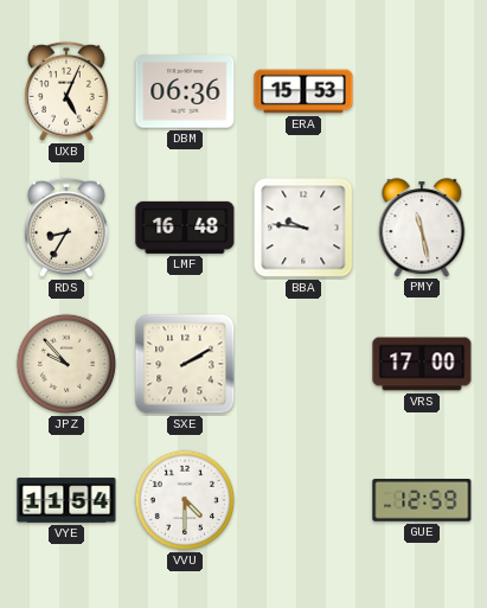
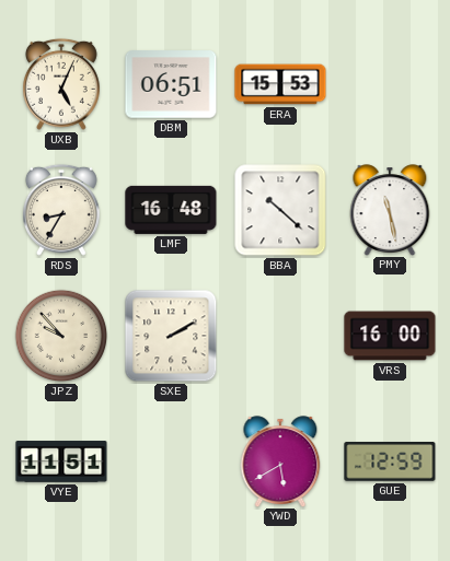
DBM: 06:36 -> 06:51
BBA: 9:46 -> 10:22
VRS: 17:00 -> 16:00
VYE: 11:54 -> 11:51
VVU: 4:30 -> none
YWD: none -> 5:40
